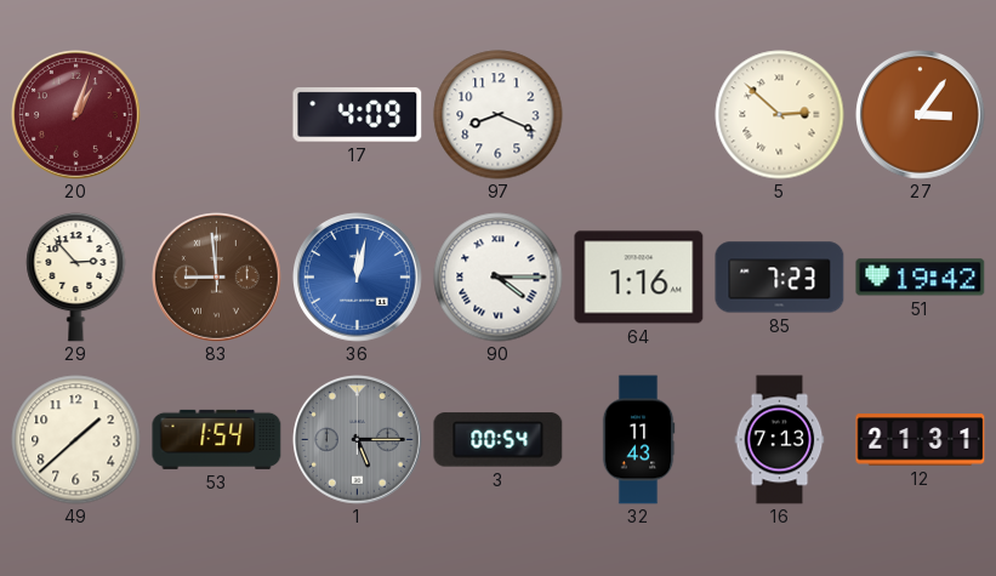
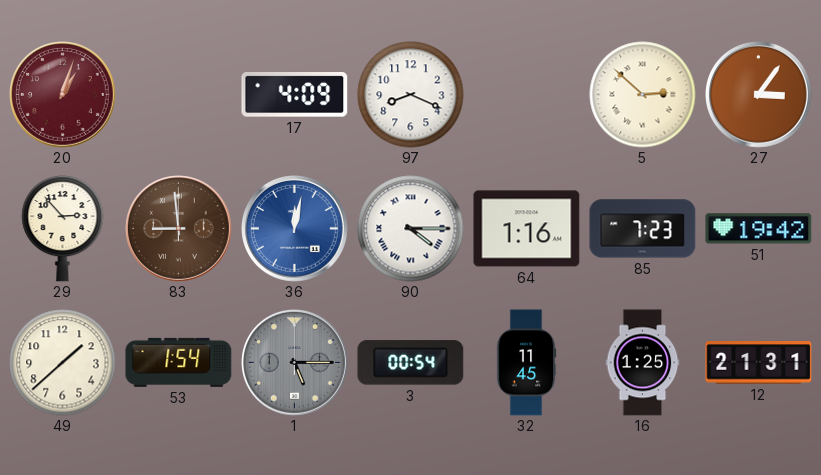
32: 11:43 -> 11:45
16: 7:13 -> 1:25
